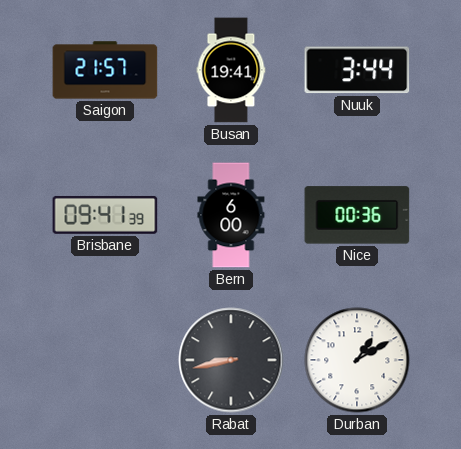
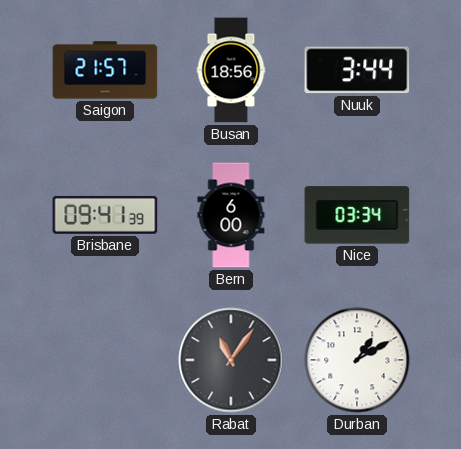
Busan: 19:41 -> 18:56
Nice: 00:36 -> 03:34
Rabat: 8:43 -> 11:06
